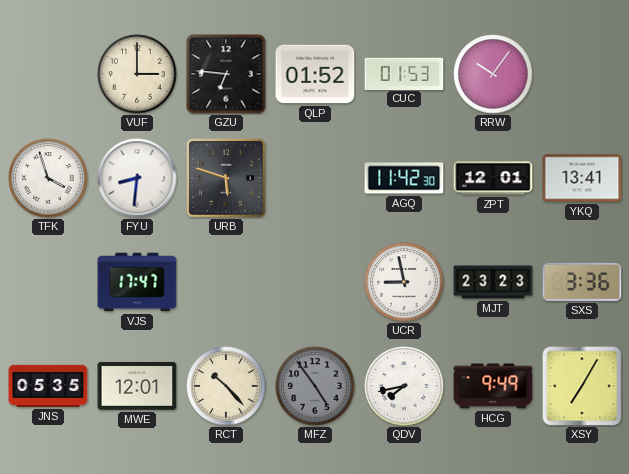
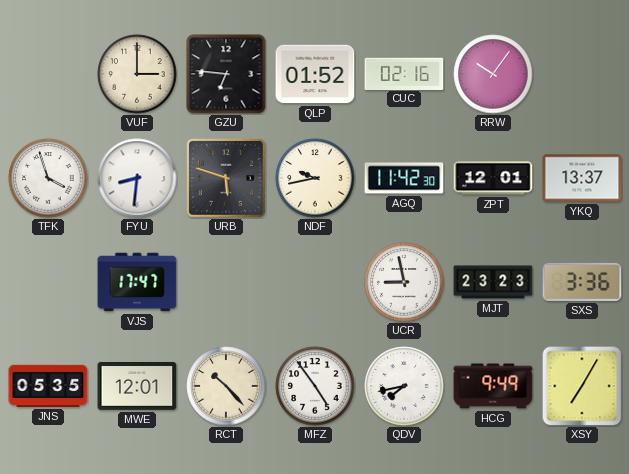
CUC: 01:53 -> 02:16
NDF: none -> 9:43
YKQ: 13:41 -> 13:37
MFZ dial: grey -> white
